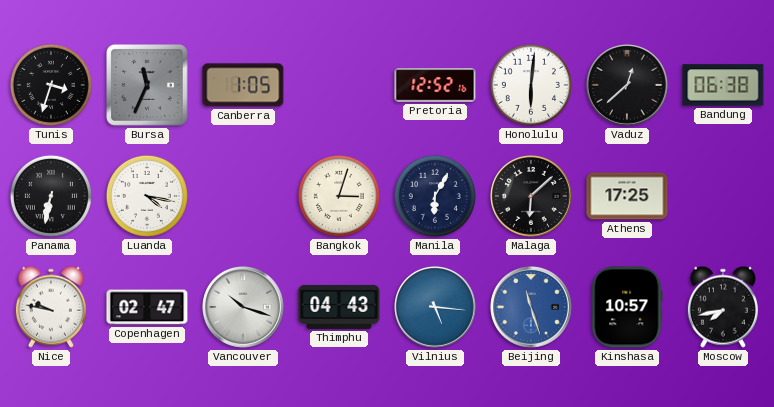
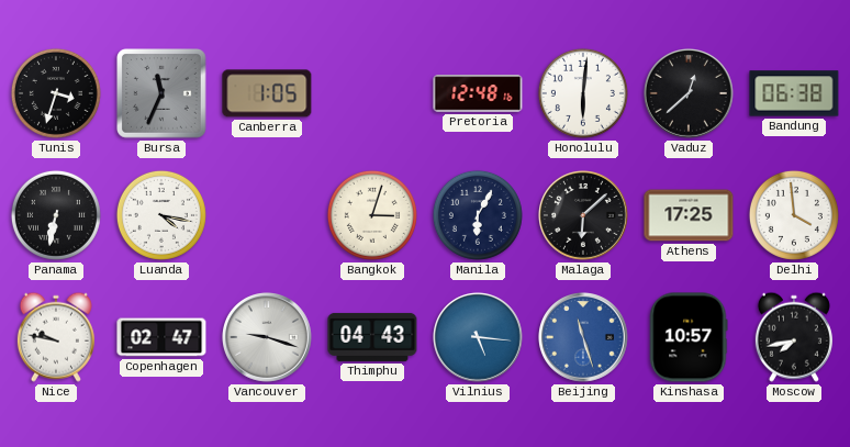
Pretoria: 12:52 -> 12:48
Delhi: none -> 3:59
Vancouver: 10:18 -> 9:18
